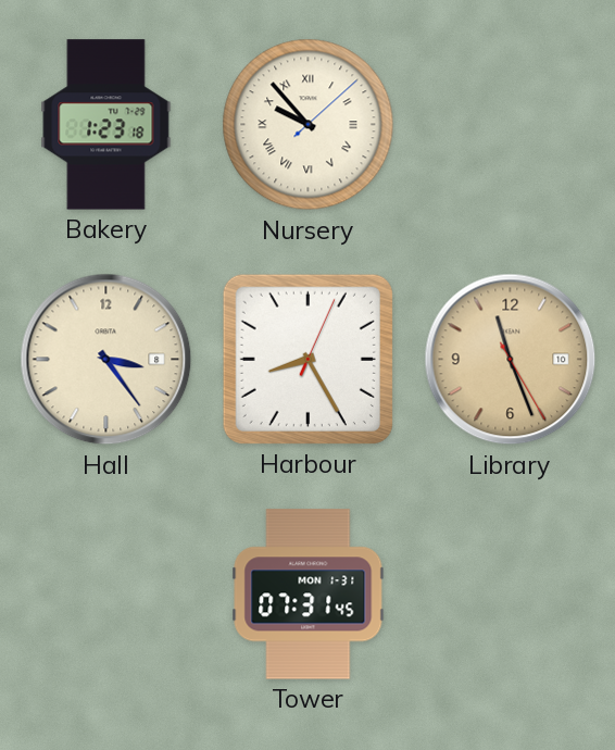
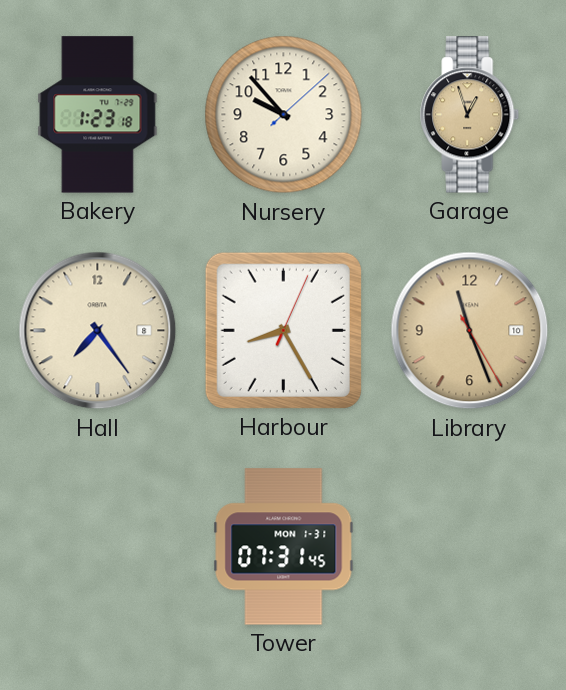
Nursery numerals: Roman -> Arabic
Garage: none -> 12:57
Hall: 3:24 -> 7:24
